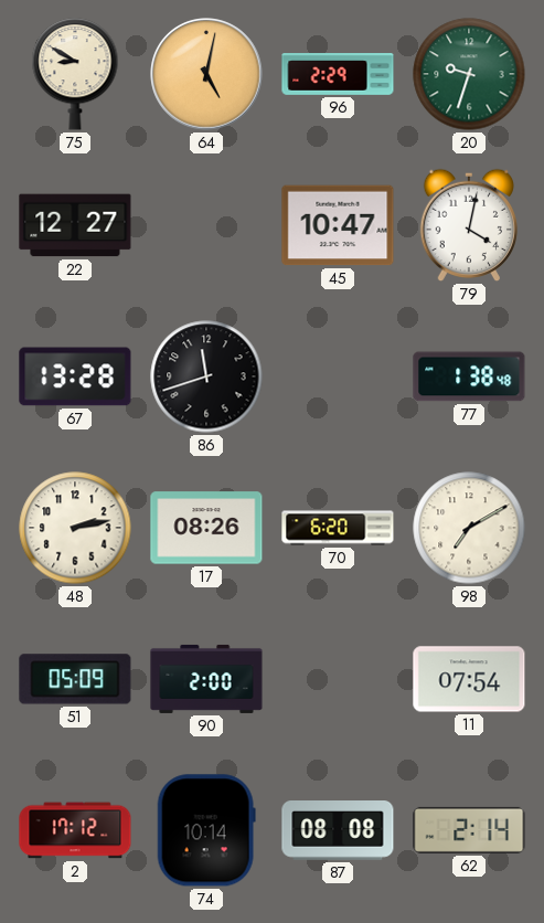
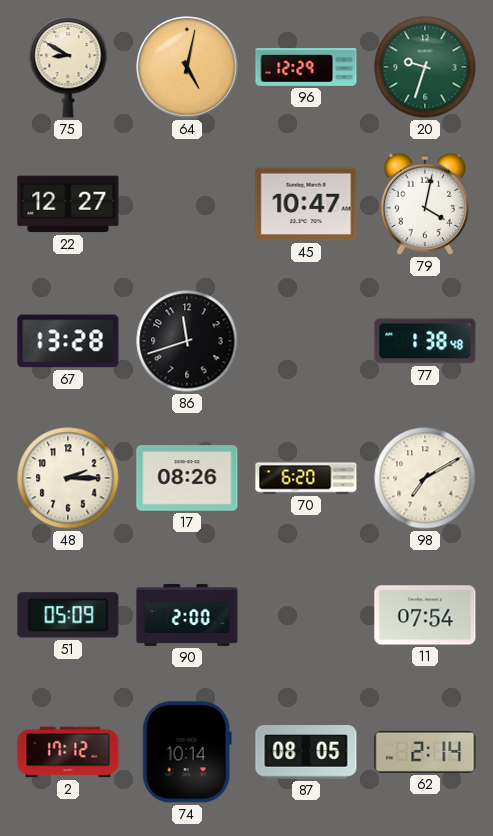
96: 2:29 -> 12:29
48: 2:13 -> 2:15
87: 08:08 -> 08:05
